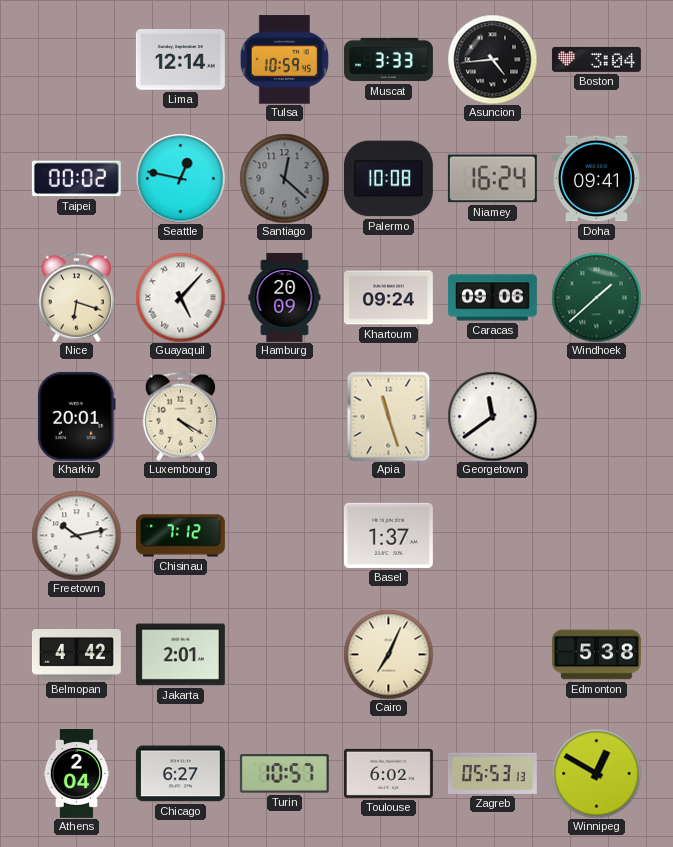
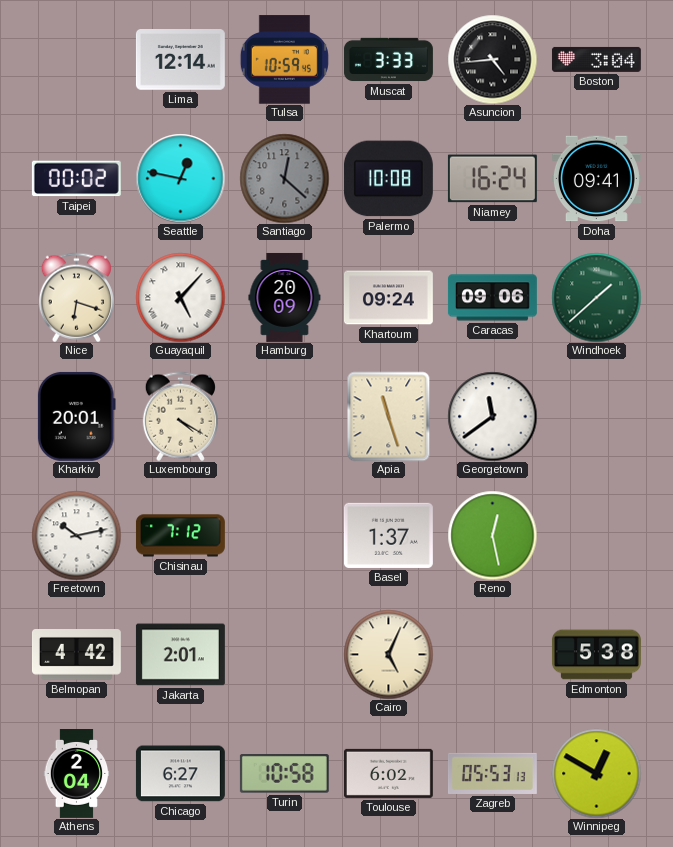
Reno: none -> 12:28
Cairo: 7:04 -> 5:04
Turin: 10:57 -> 10:58
